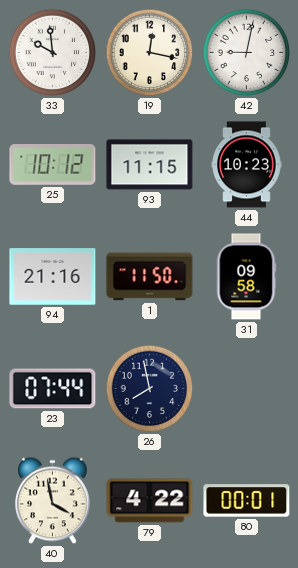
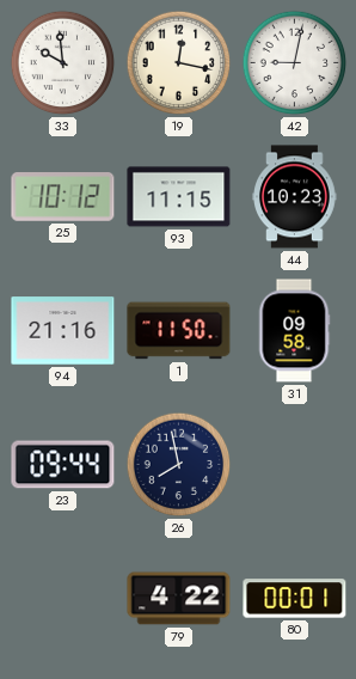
23: 07:44 -> 09:44
40: 3:58 -> none
